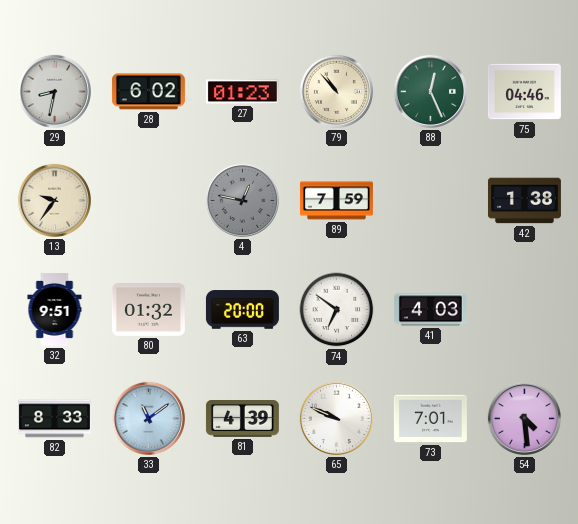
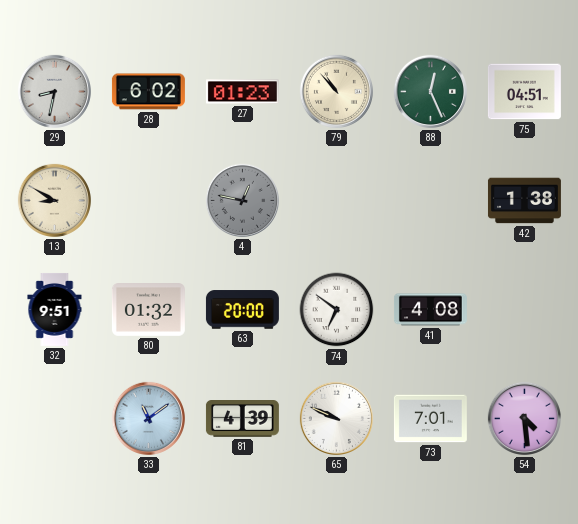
75: 04:46 -> 04:51
13: 9:36 -> 8:50
89: 7:59 -> none
41: 4:03 -> 4:08
82: 8:33 -> none
